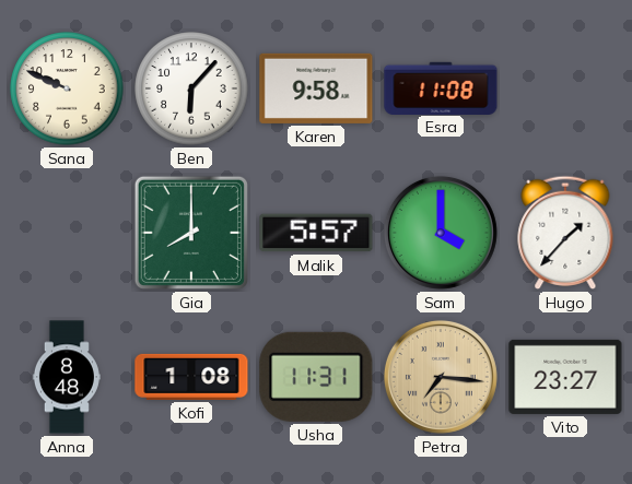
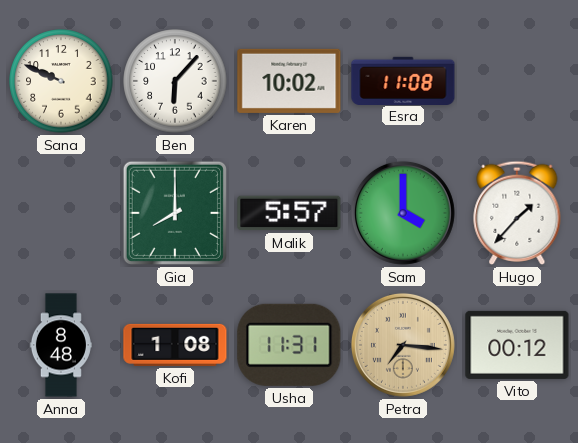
Karen: 9:58 -> 10:02
Vito: 23:27 -> 00:12
